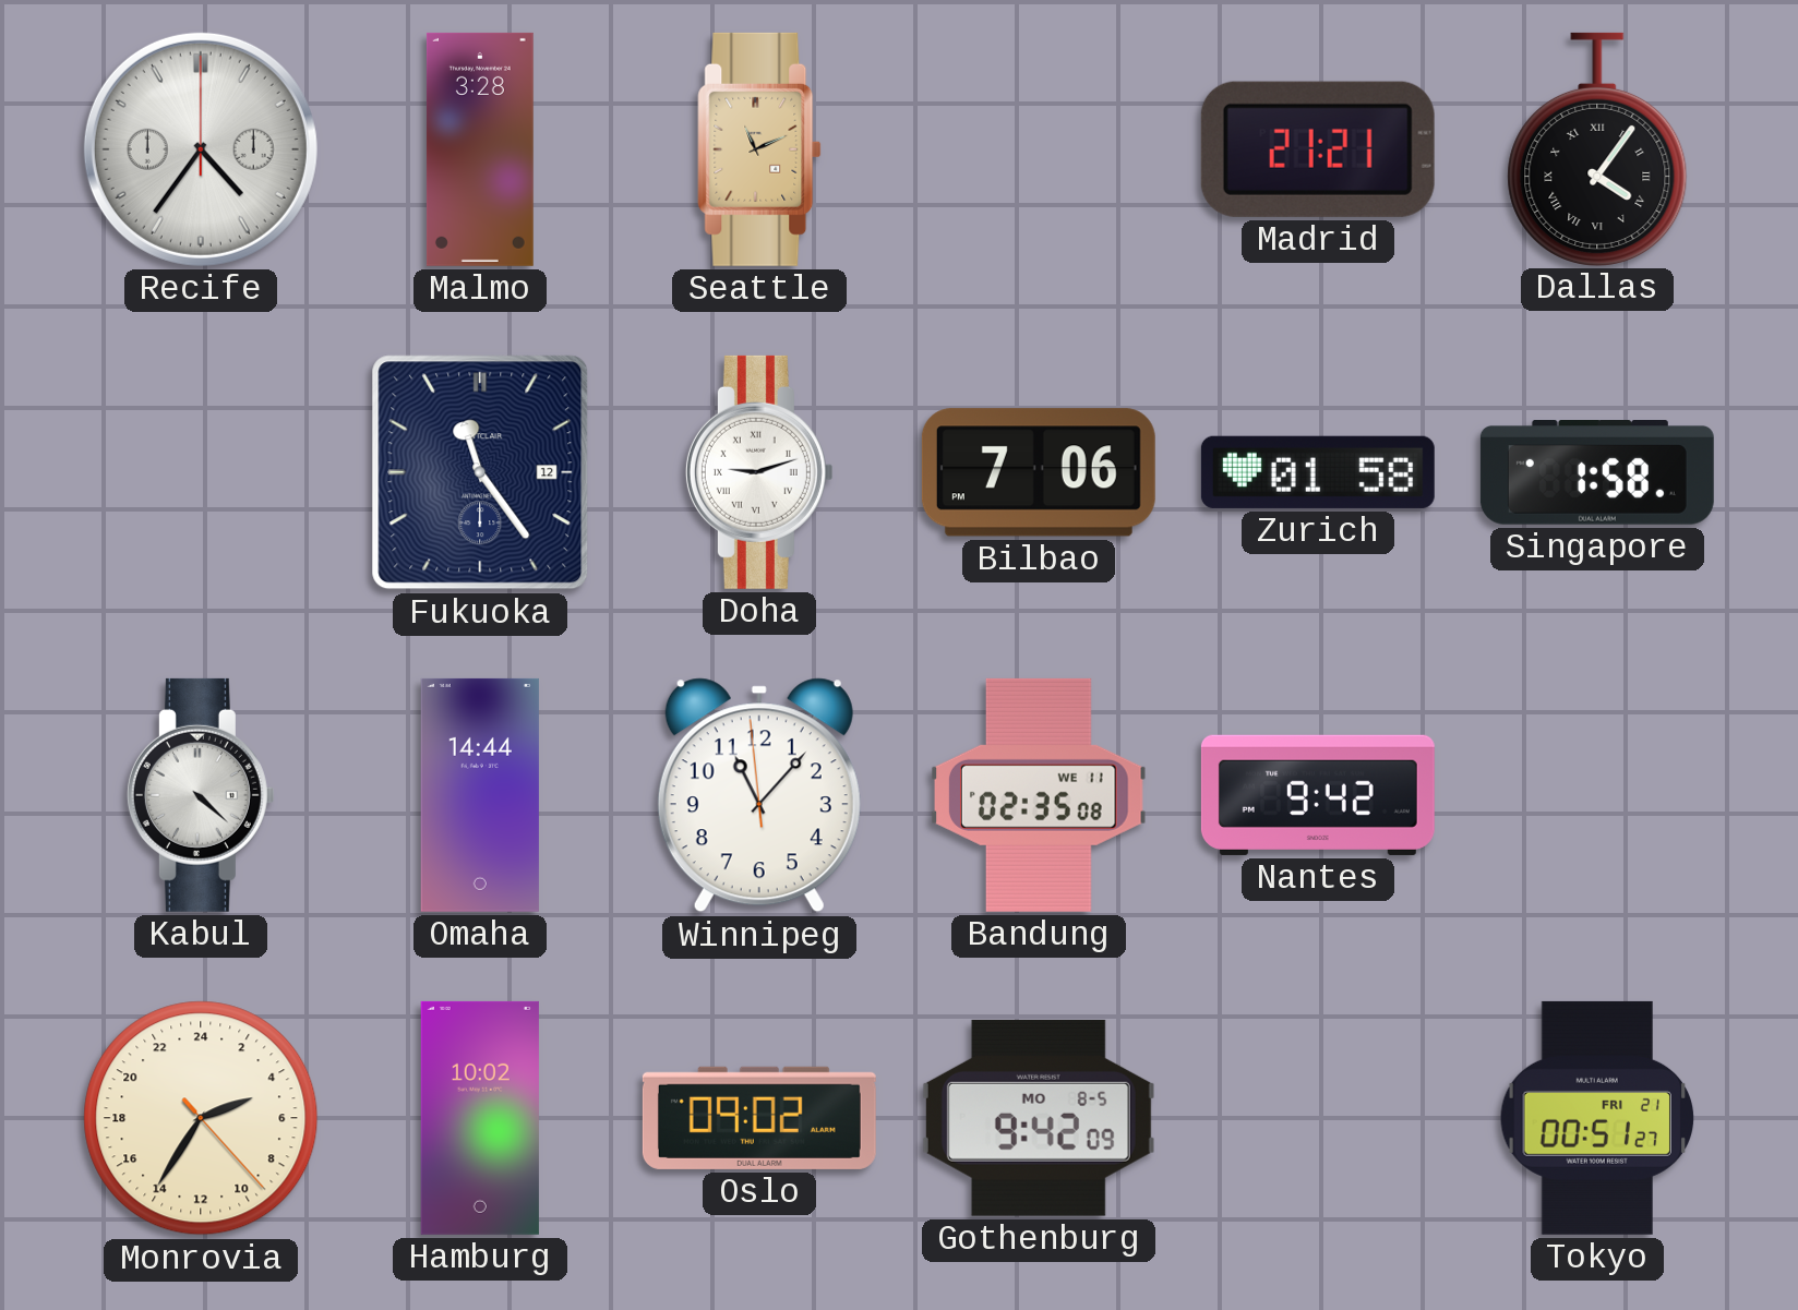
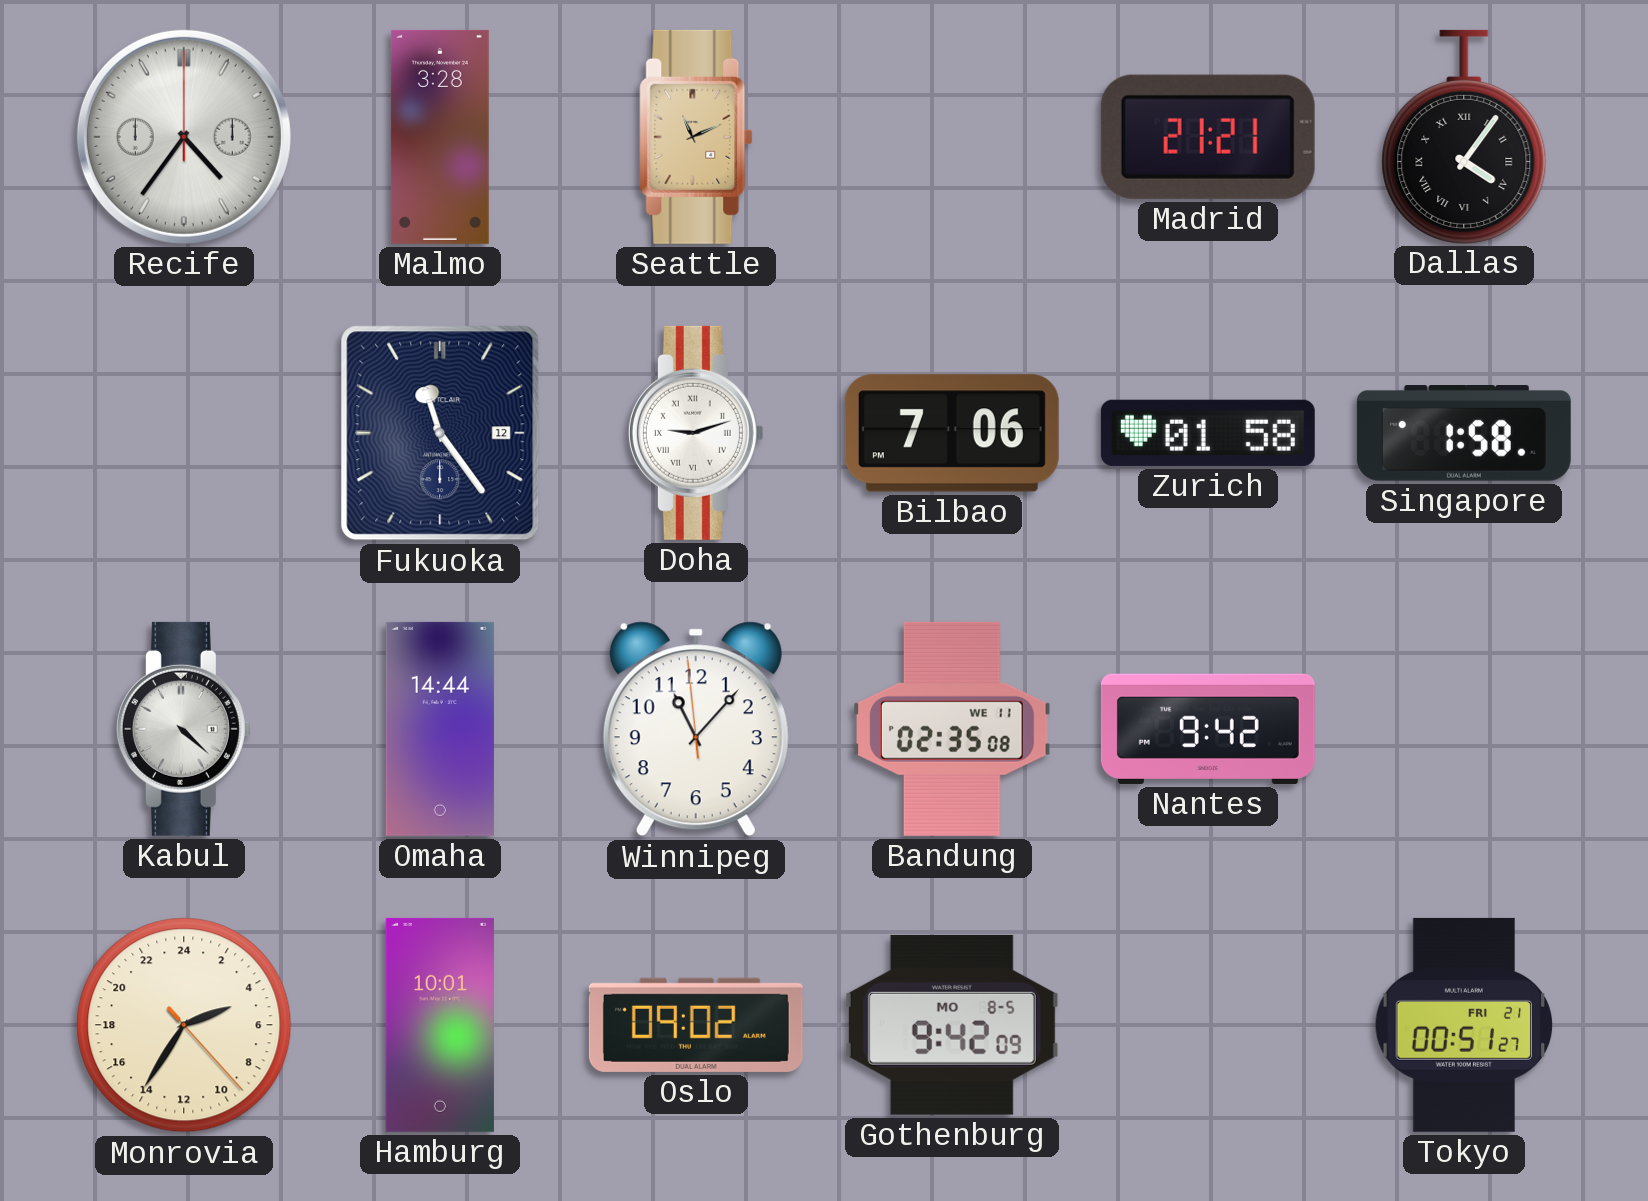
Hamburg: 10:02 -> 10:01
